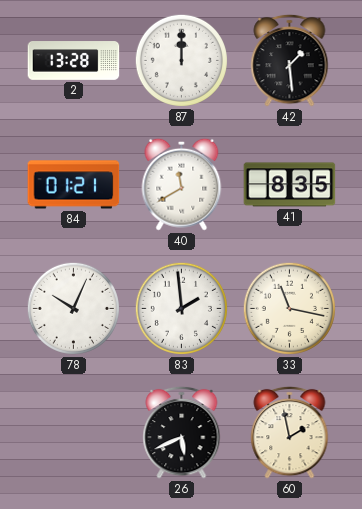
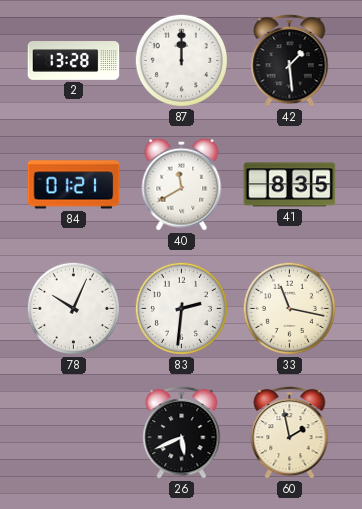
83: 1:59 -> 2:31
